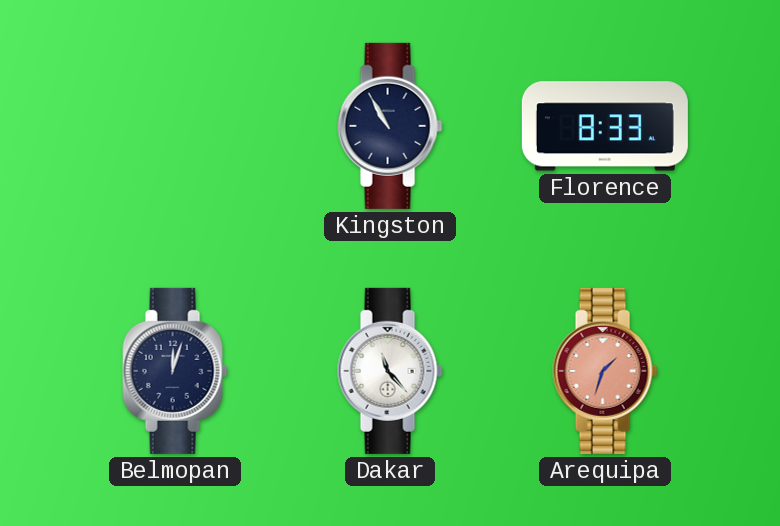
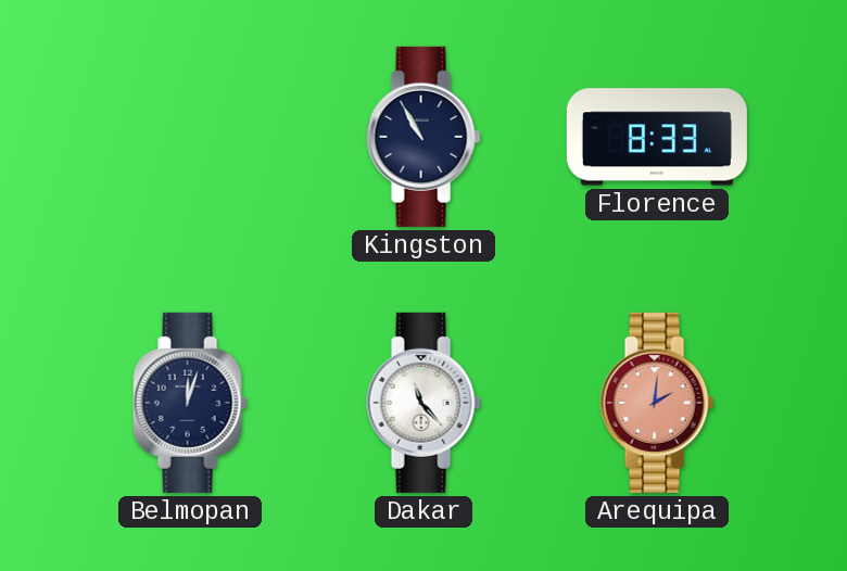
Arequipa: 1:33 -> 2:01
